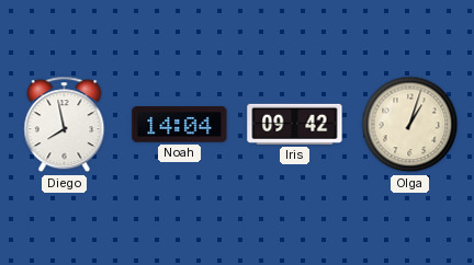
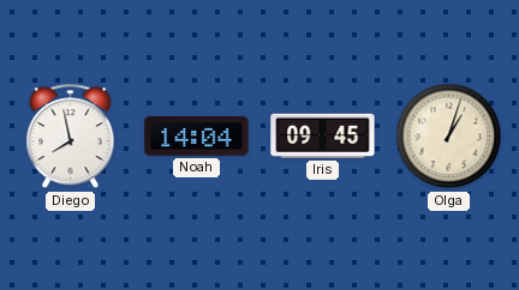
Iris: 09:42 -> 09:45
